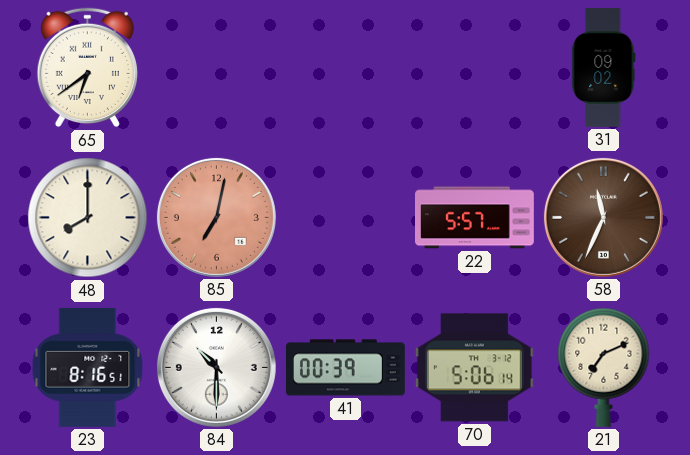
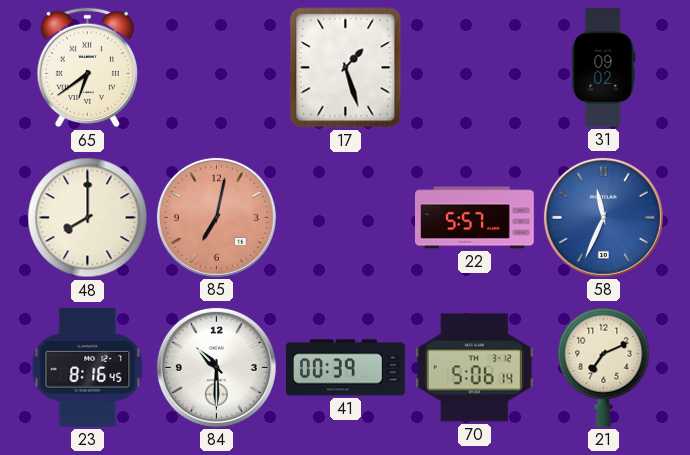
17: none -> 1:27
58 dial: brown -> blue
23: 8:16:51 -> 8:16:45
